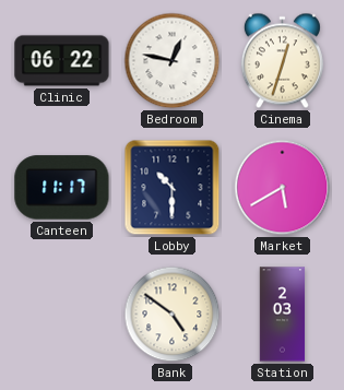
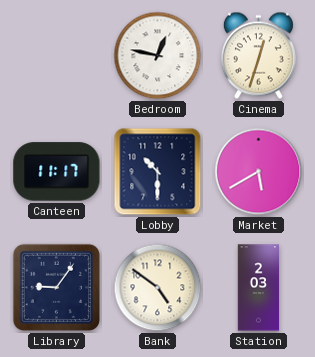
Clinic: 06:22 -> none
Library: none -> 9:06
